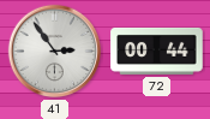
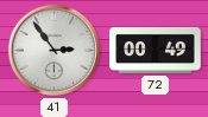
72: 00:44 -> 00:49
